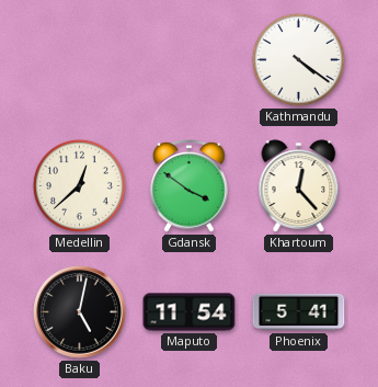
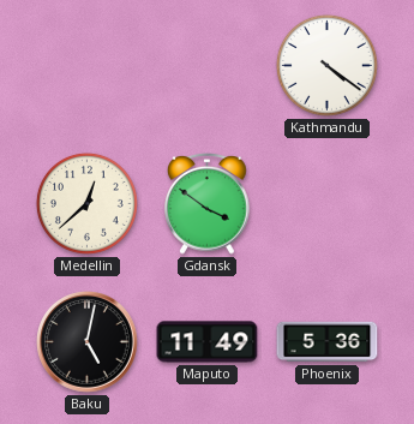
Khartoum: 12:23 -> none
Maputo: 11:54 -> 11:49
Phoenix: 5:41 -> 5:36
